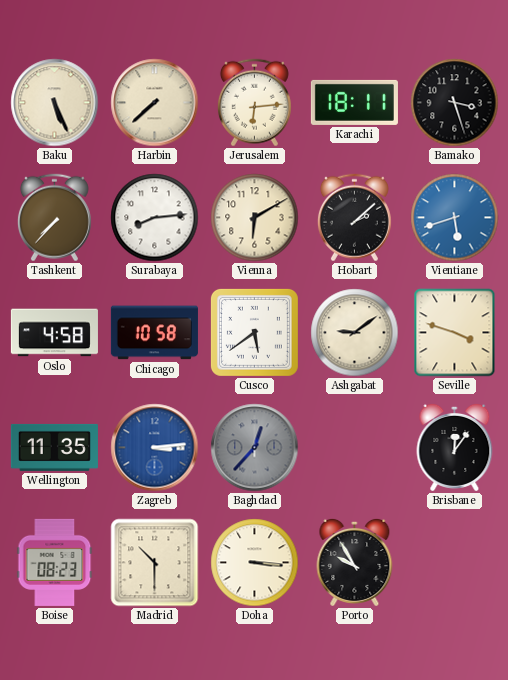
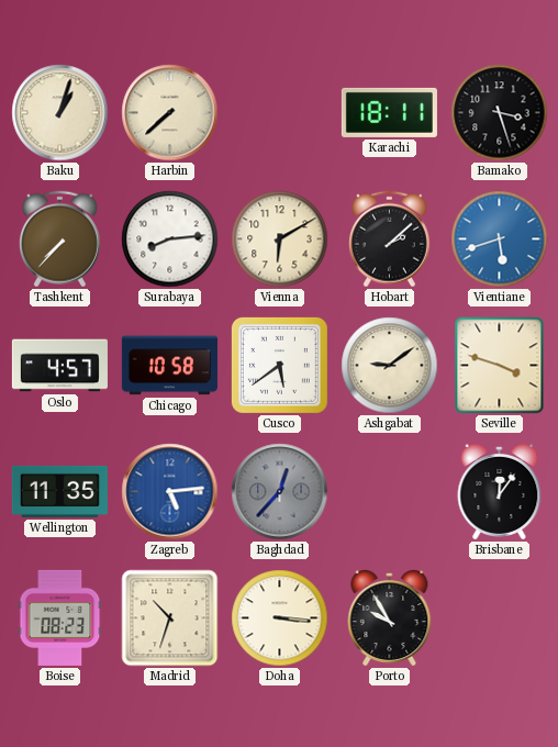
Baku: 5:26 -> 1:03
Jerusalem: 6:14 -> none
Oslo: 4:58 -> 4:57
Zagreb: 3:14 -> 5:14
Madrid: 10:30 -> 10:33
